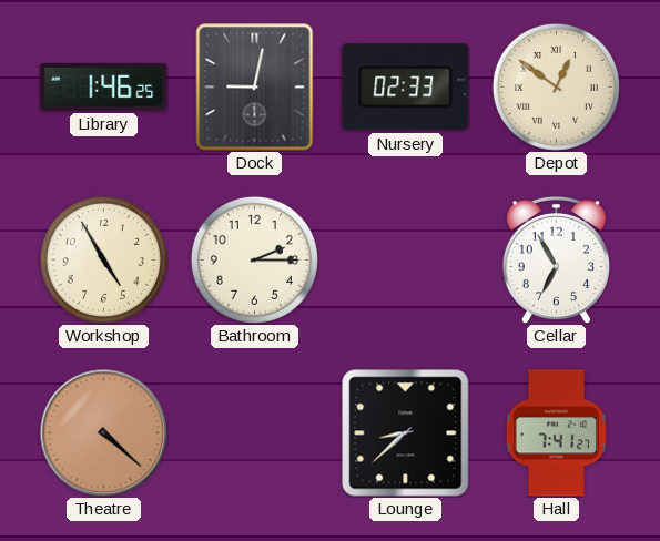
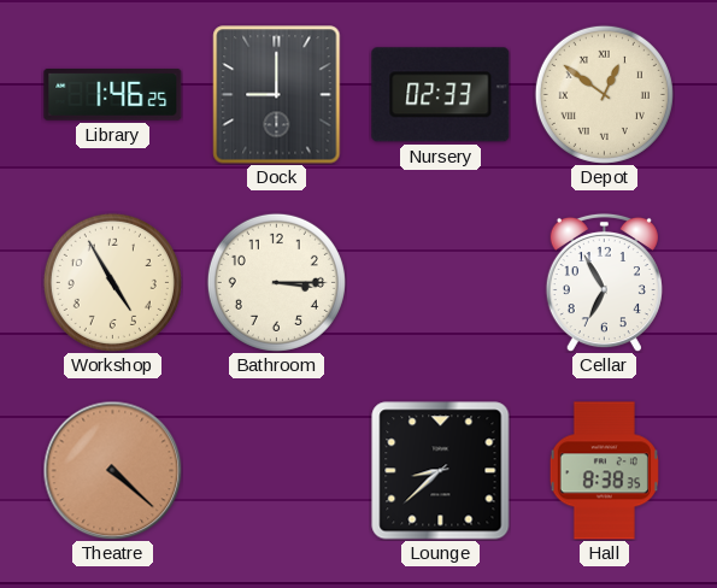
Dock: 9:02 -> 9:00
Bathroom: 2:15 -> 3:15
Hall: 7:41 -> 8:38
